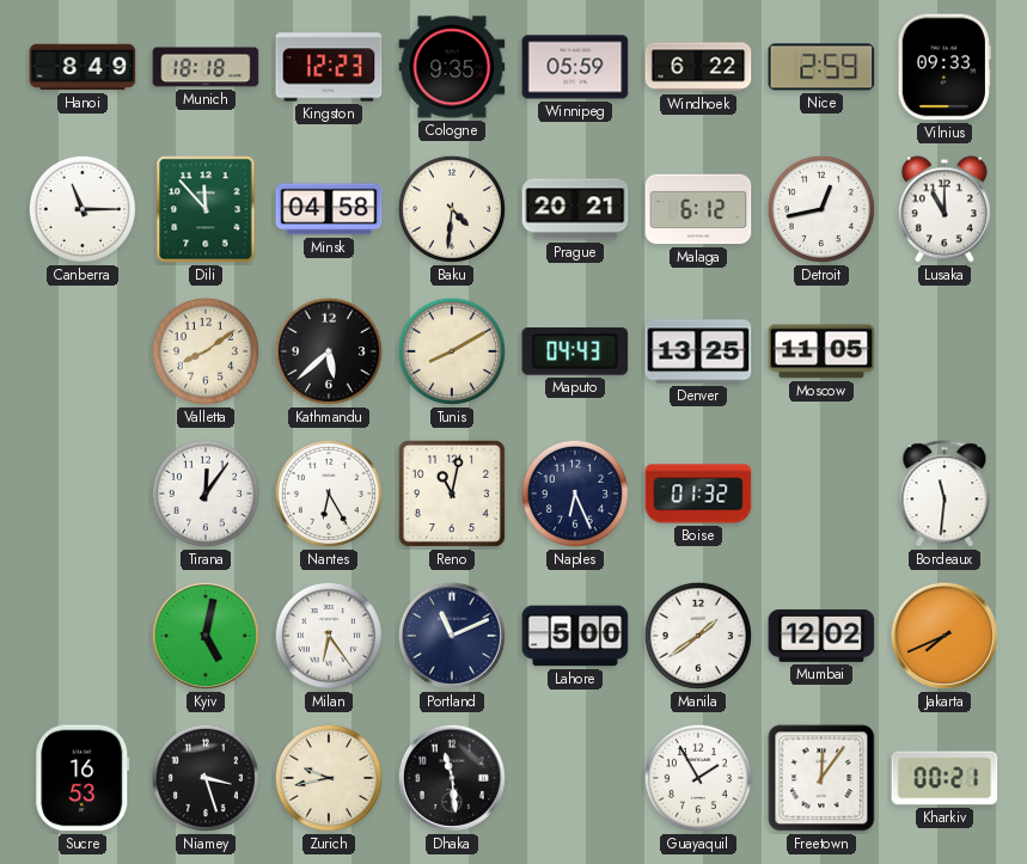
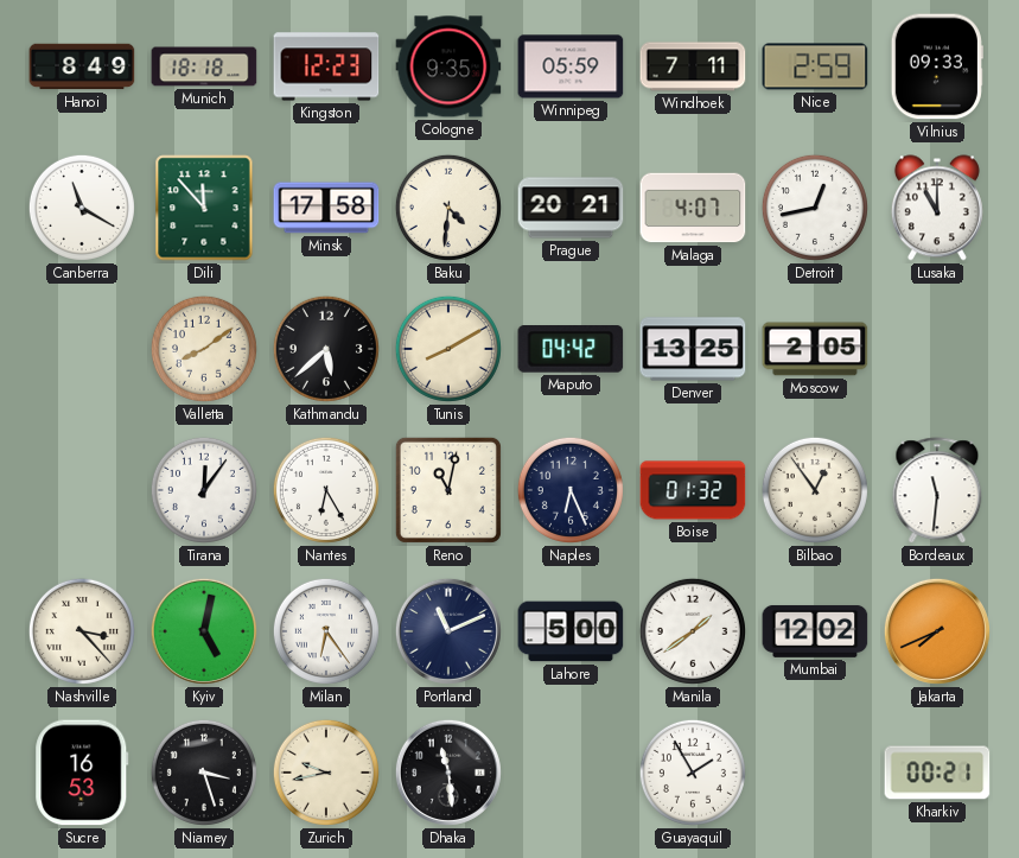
Windhoek: 6:22 -> 7:11
Canberra: 11:15 -> 11:20
Minsk: 04:58 -> 17:58
Malaga: 6:12 -> 4:07
Maputo: 04:43 -> 04:42
Moscow: 11:05 -> 2:05
Bilbao: none -> 12:54
Nashville: none -> 3:23
Freetown: 12:06 -> none
